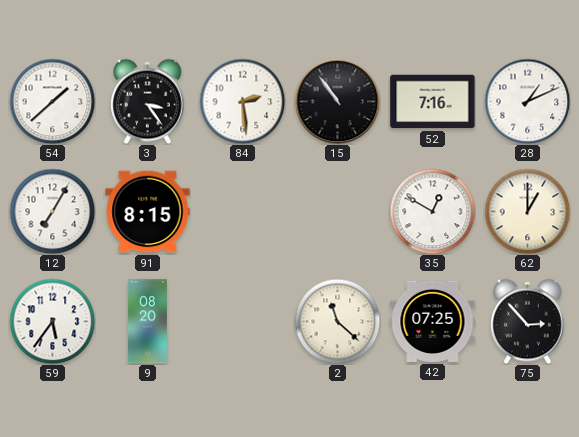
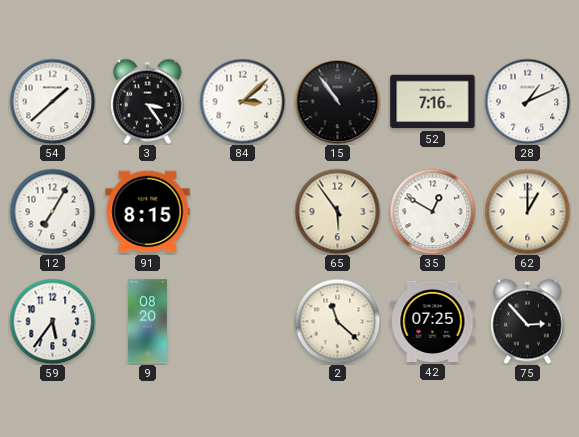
84: 2:29 -> 3:08
65: none -> 5:54
